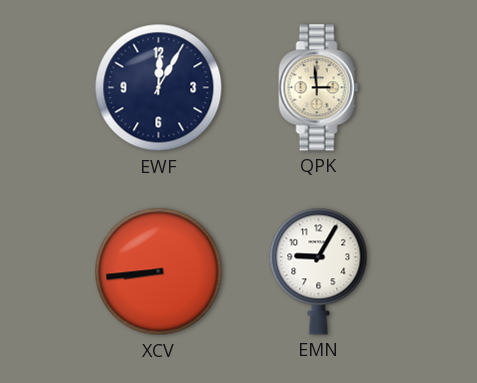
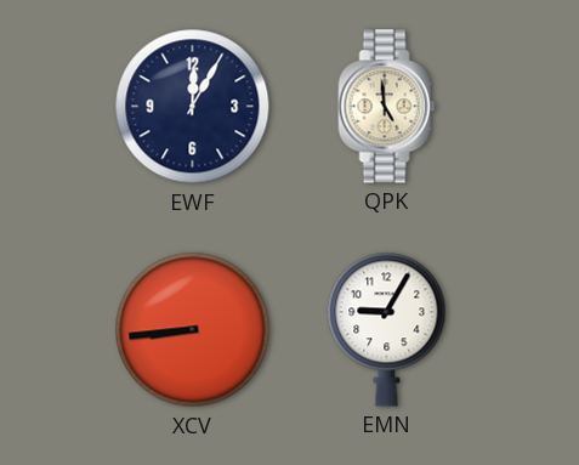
QPK: 2:59 -> 4:59
